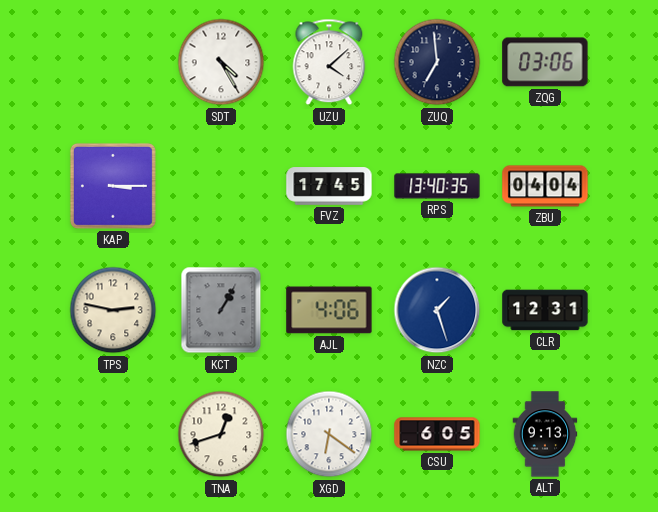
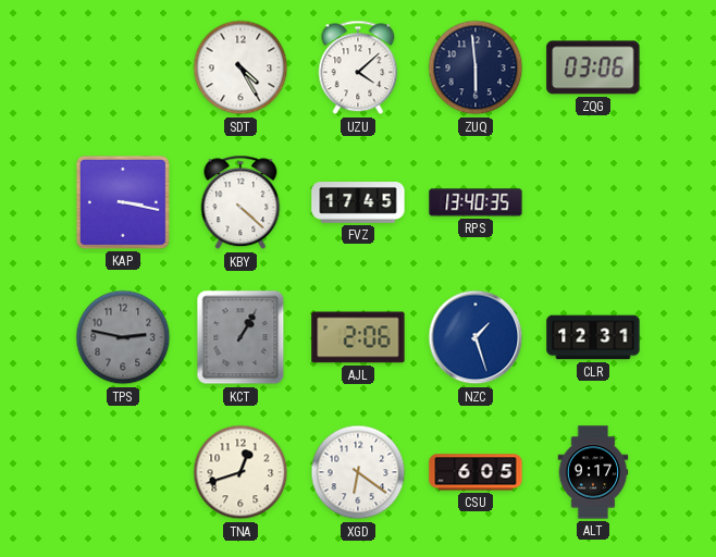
ZUQ: 6:59 -> 5:59
KAP: 3:15 -> 3:17
KBY: none -> 4:22
ZBU: 04:04 -> none
TPS dial: cream -> grey
AJL: 4:06 -> 2:06
ALT: 9:13 -> 9:17
